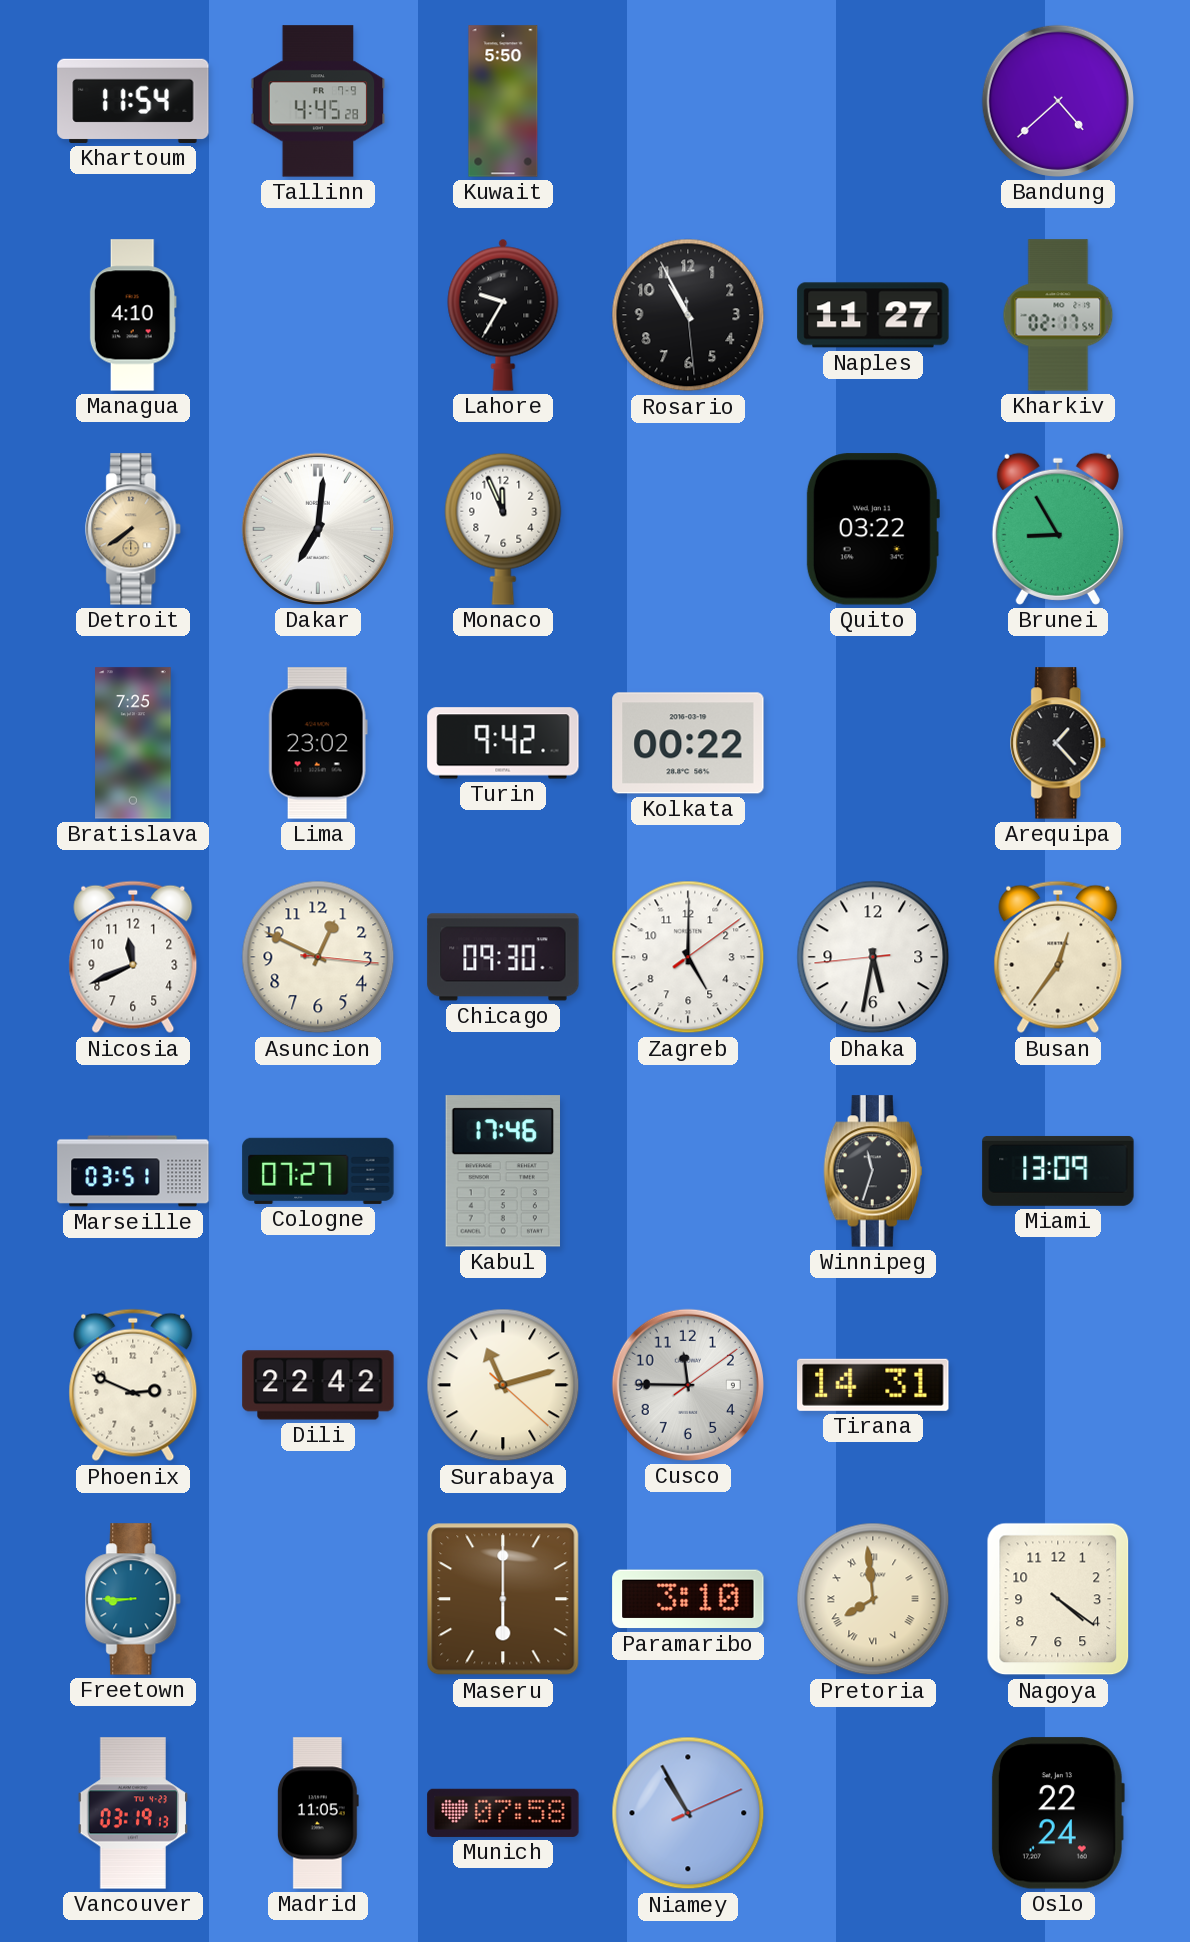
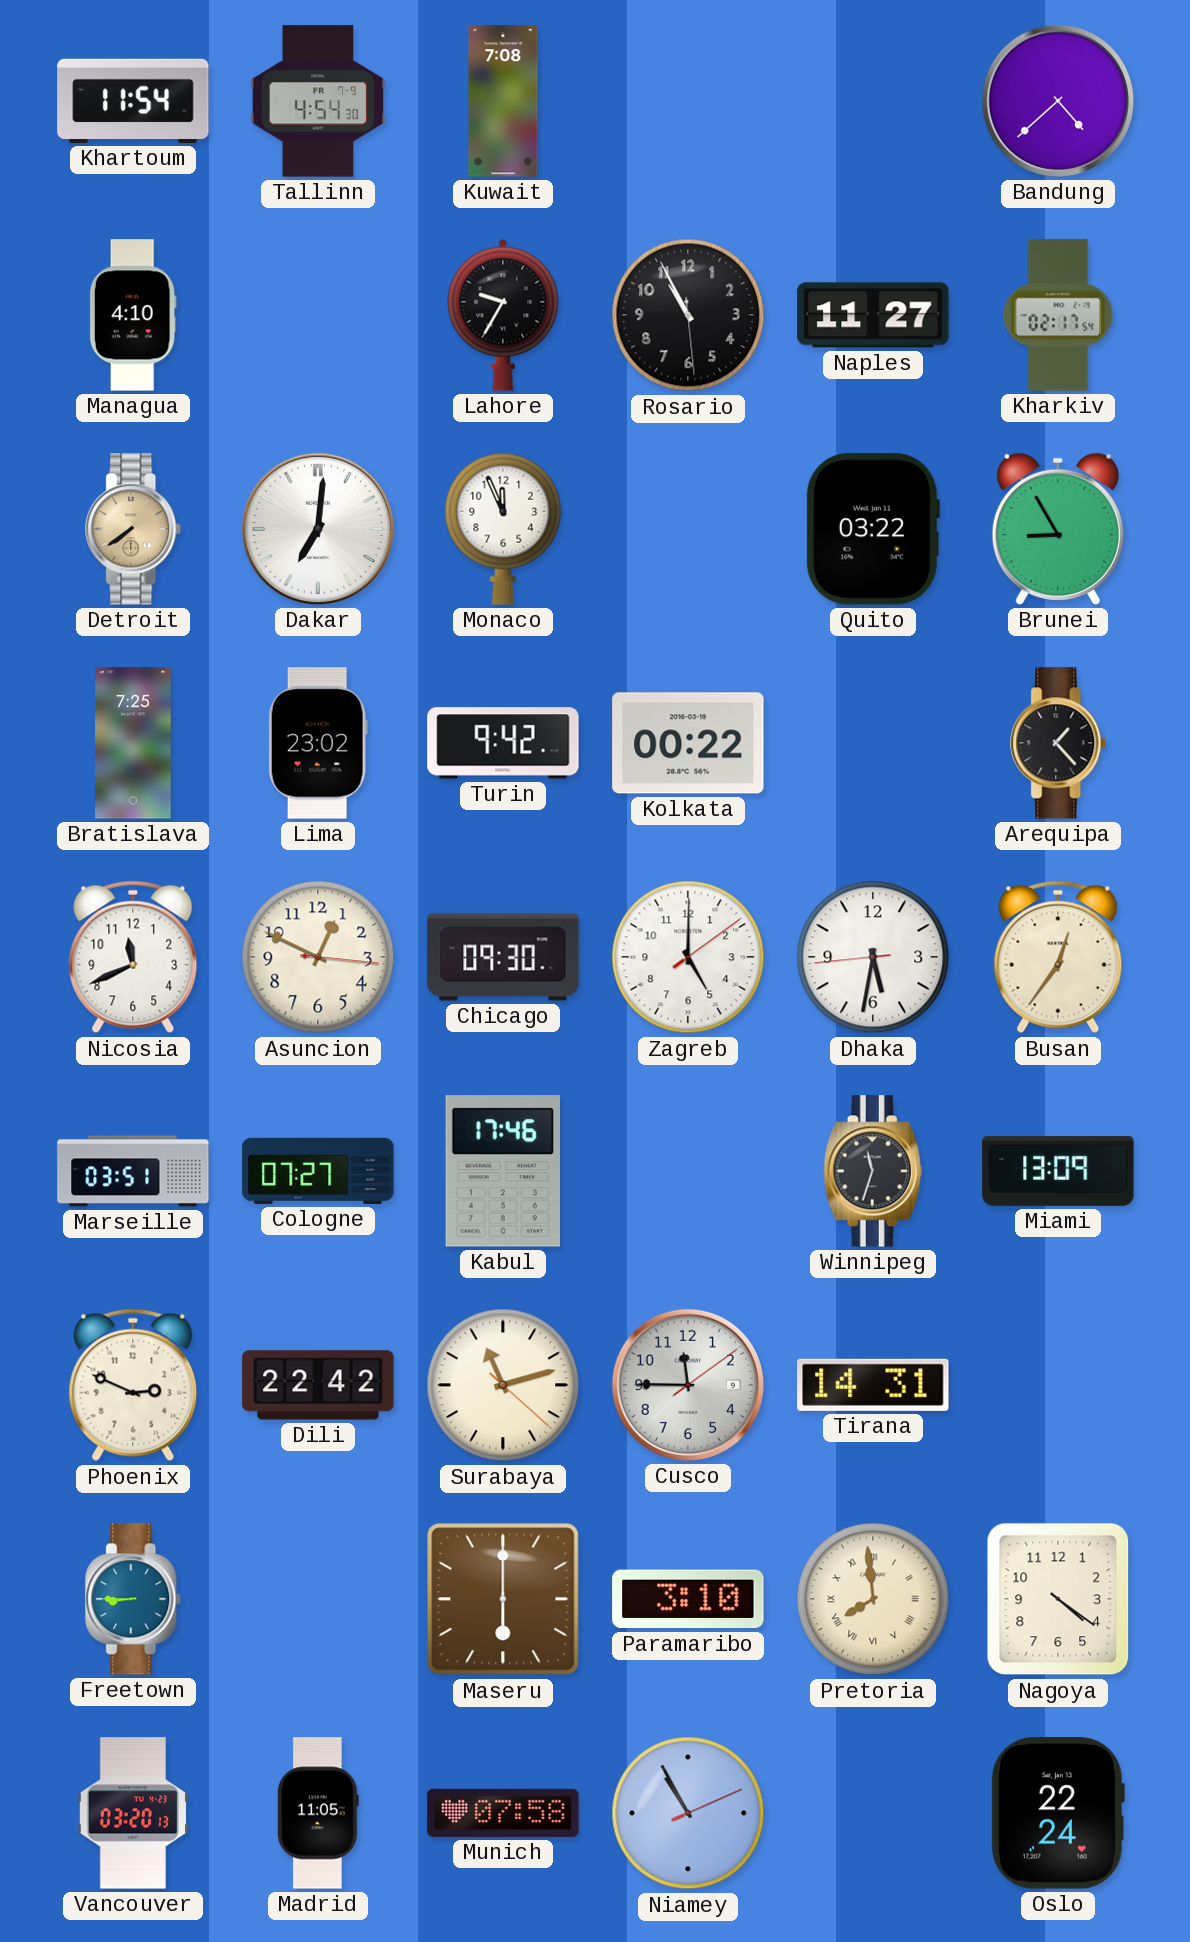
Tallinn: 4:45 -> 4:54
Kuwait: 5:50 -> 7:08
Vancouver: 03:19 -> 03:20
